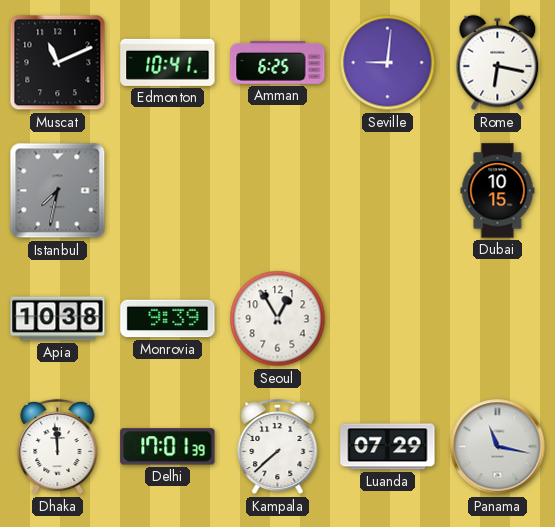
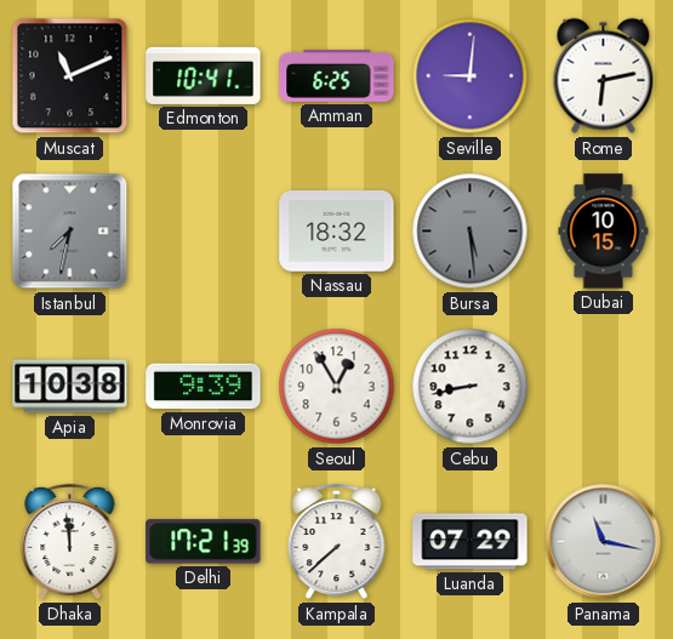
Rome: 6:17 -> 6:13
Nassau: none -> 18:32
Bursa: none -> 5:29
Cebu: none -> 8:43
Delhi: 17:01 -> 17:21
